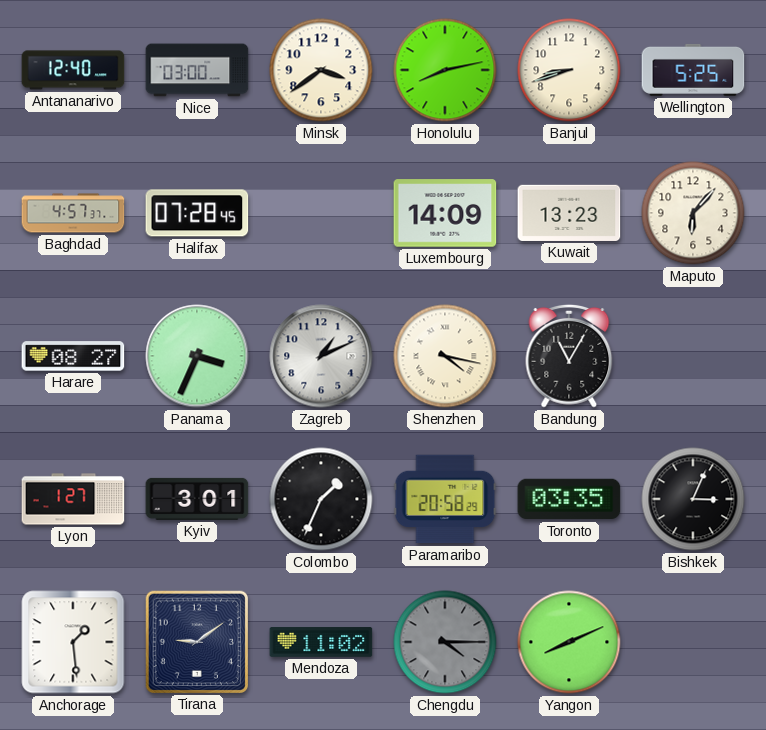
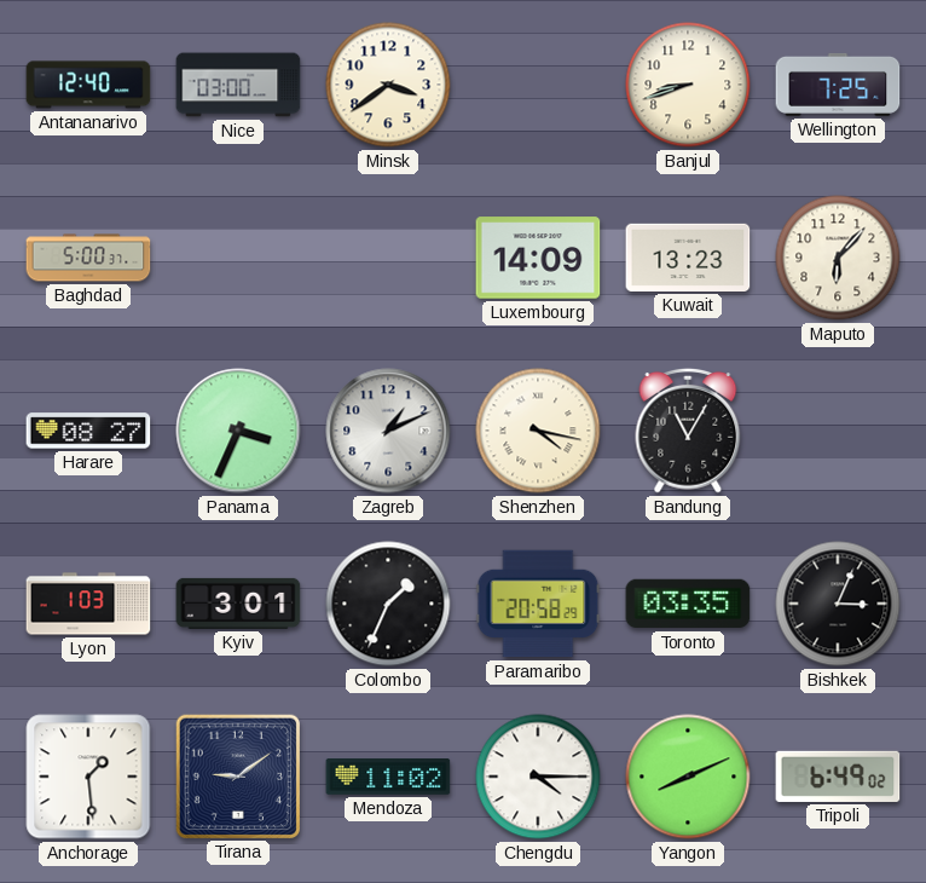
Honolulu: 8:13 -> none
Wellington: 5:25 -> 7:25
Baghdad: 4:57 -> 5:00
Halifax: 07:28 -> none
Lyon: 1:27 -> 1:03
Chengdu dial: grey -> white
Tripoli: none -> 6:49
